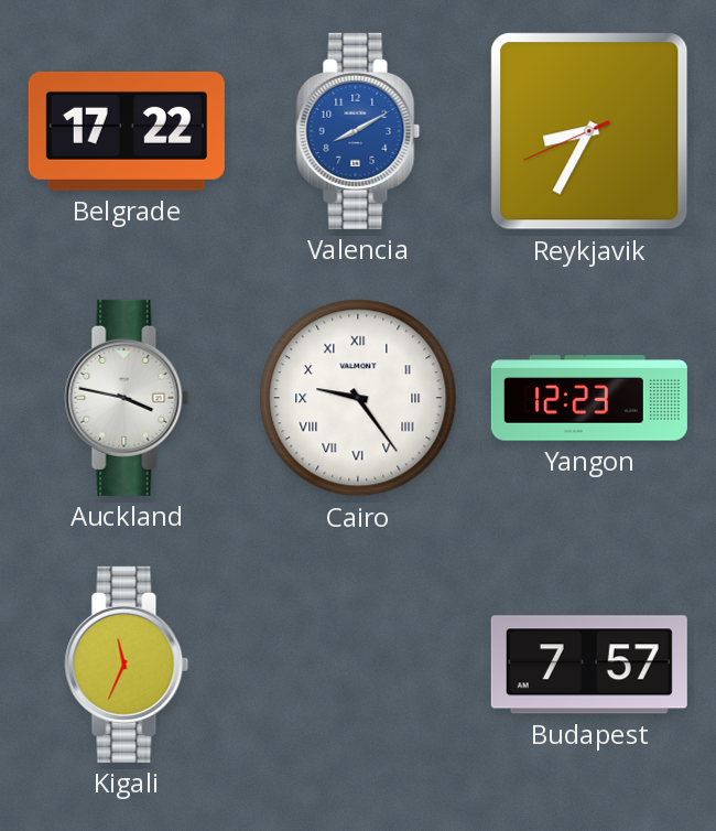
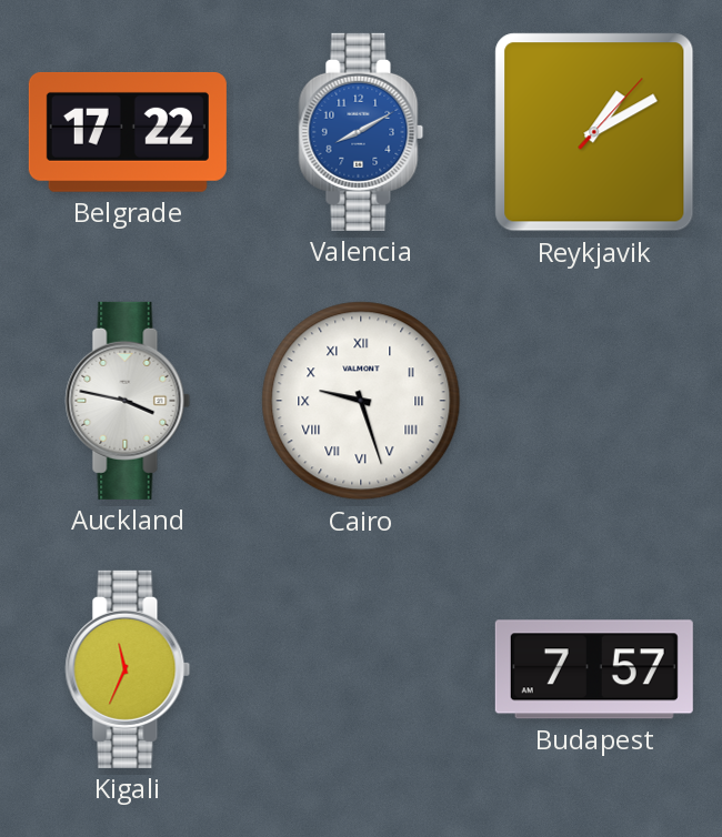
Reykjavik: 8:34 -> 1:10
Cairo: 9:24 -> 9:27
Yangon: 12:23 -> none
